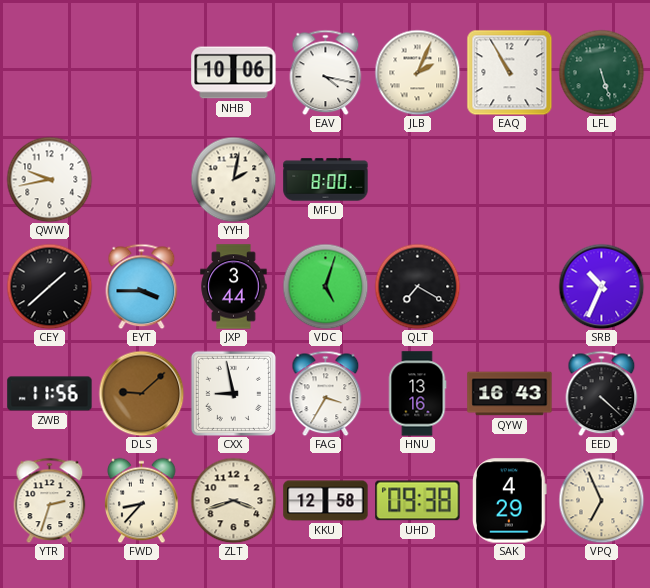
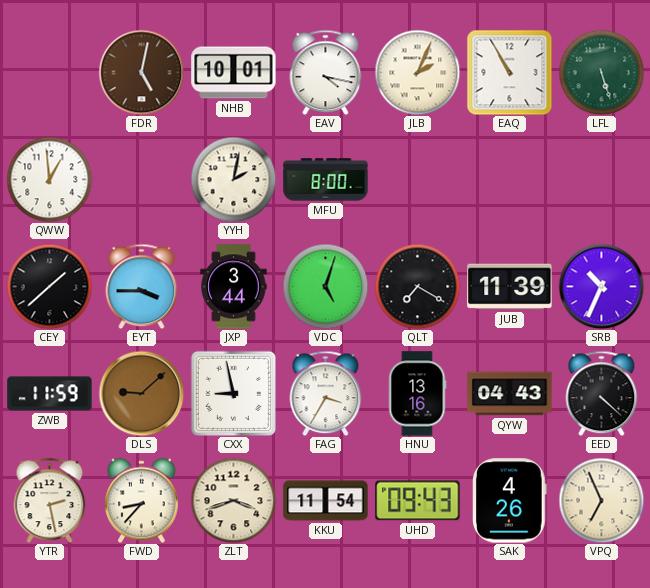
FDR: none -> 5:02
NHB: 10:06 -> 10:01
QWW: 9:43 -> 12:59
JUB: none -> 11:39
ZWB: 11:56 -> 11:59
QYW: 16:43 -> 04:43
YTR: 2:33 -> 2:28
KKU: 12:58 -> 11:54
UHD: 09:38 -> 09:43
SAK: 4:29 -> 4:26
